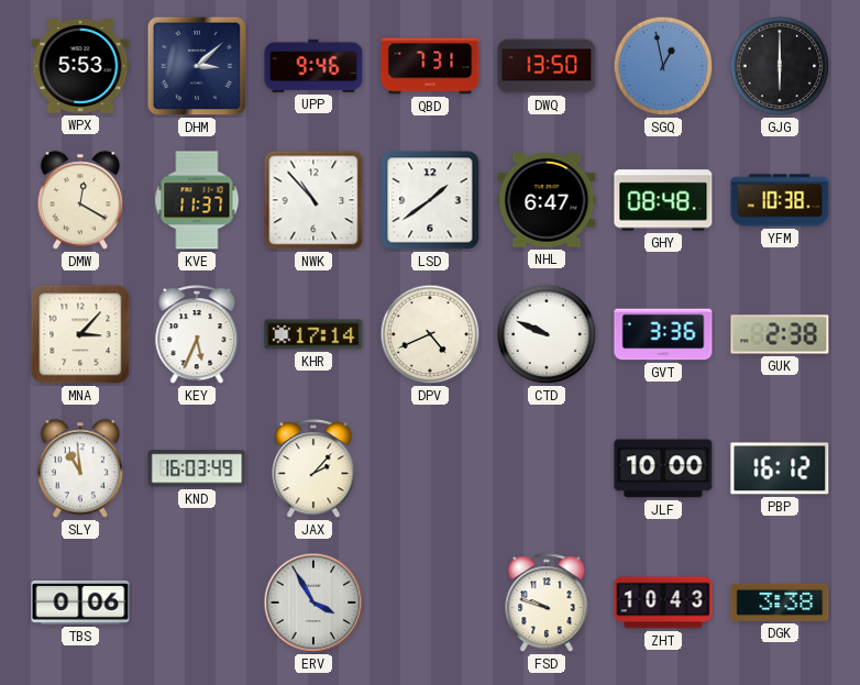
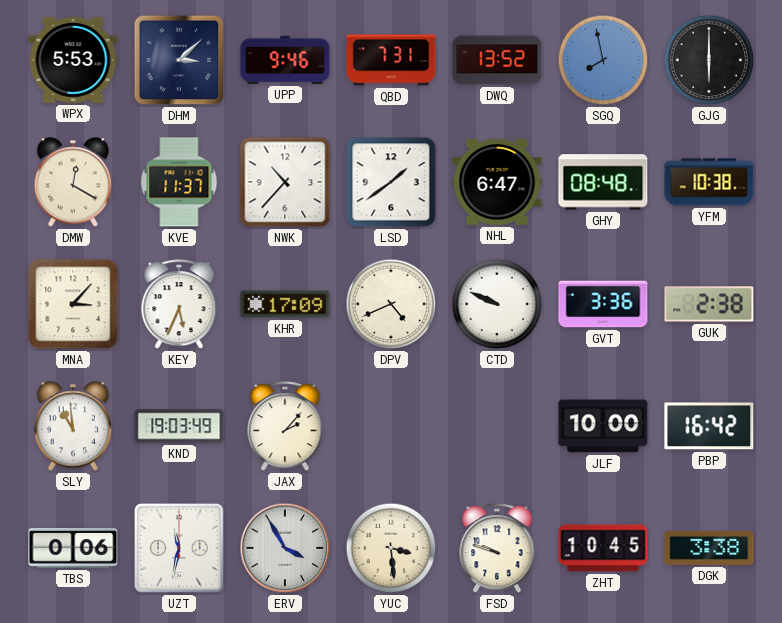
DWQ: 13:50 -> 13:52
SGQ: 12:58 -> 7:58
NWK: 10:53 -> 10:37
KHR: 17:14 -> 17:09
KND: 16:03 -> 19:03
PBP: 16:12 -> 16:42
UZT: none -> 11:32
YUC: none -> 3:29
ZHT: 10:43 -> 10:45
